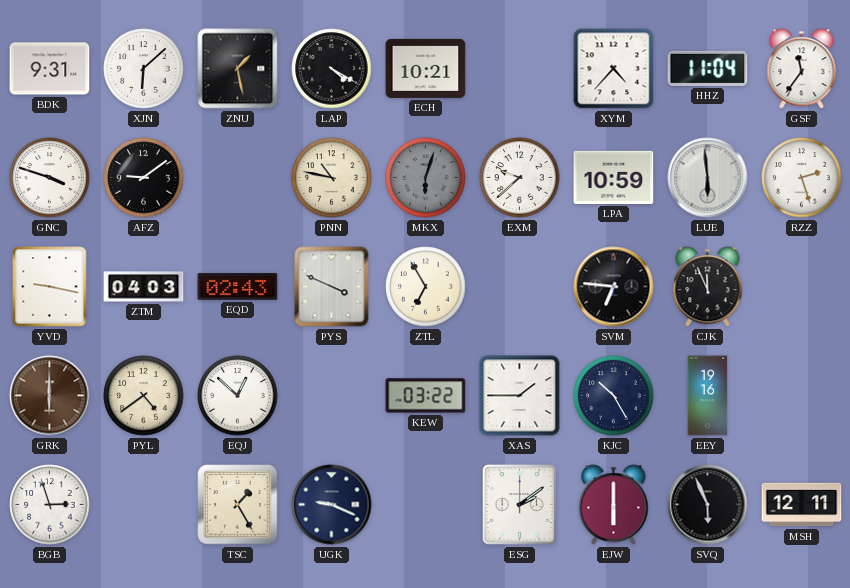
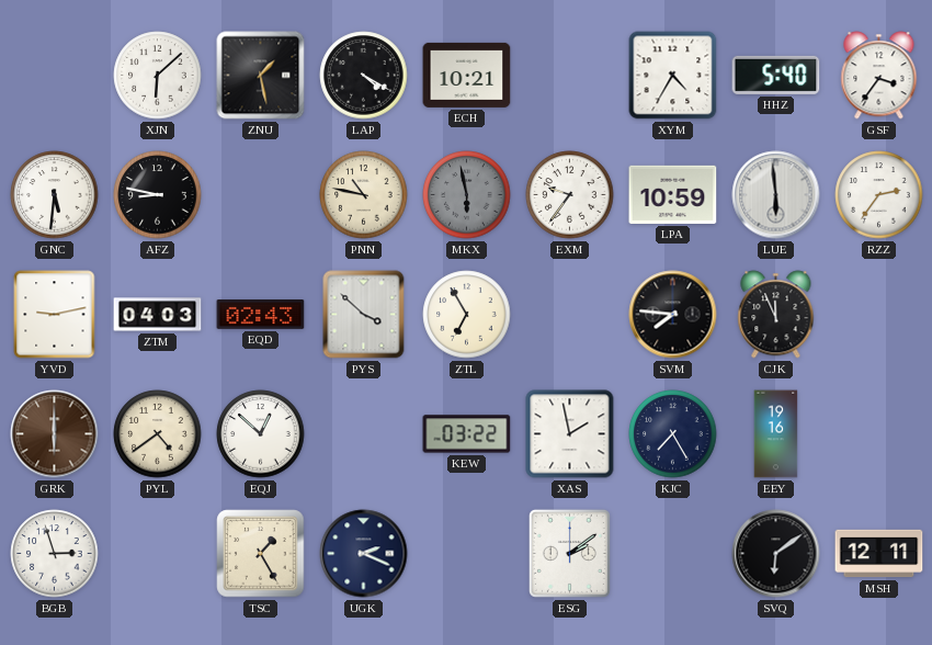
BDK: 9:31 -> none
XYM: 4:37 -> 4:35
HHZ: 11:04 -> 5:40
GSF: 11:36 -> 3:36
GNC: 3:48 -> 5:31
AFZ: 9:09 -> 8:47
MKX: 6:03 -> 5:58
EXM: 9:38 -> 9:36
RZZ: 2:27 -> 2:36
YVD: 9:17 -> 9:13
PYS: 3:49 -> 3:52
SVM: 6:46 -> 7:46
XAS: 1:45 -> 1:58
KJC: 10:25 -> 7:25
UGK: 9:19 -> 2:19
EJW: 6:00 -> none
SVQ: 5:56 -> 6:09
